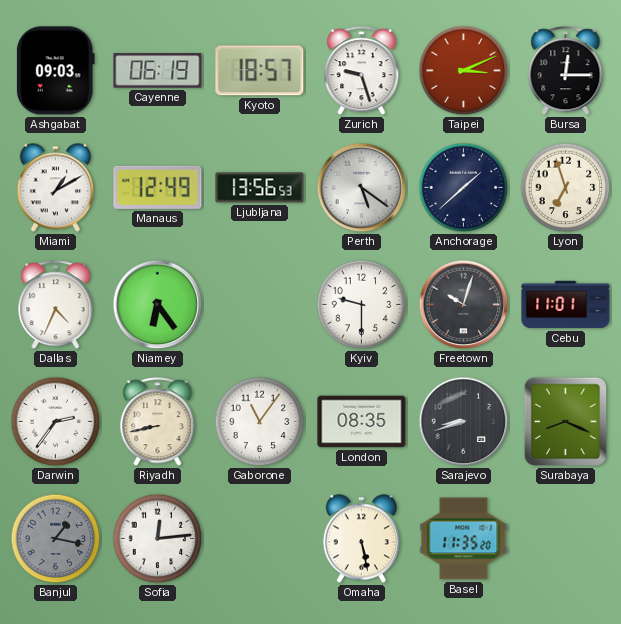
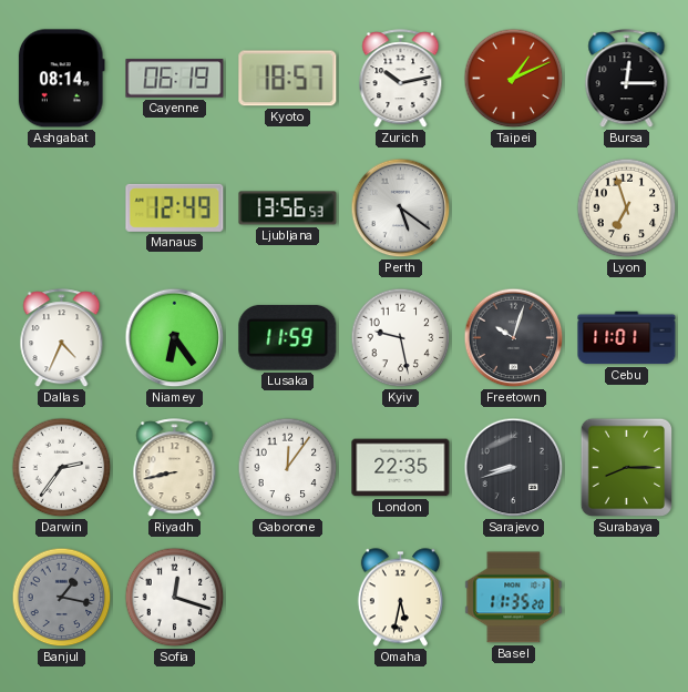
Ashgabat: 09:03 -> 08:14
Zurich: 9:27 -> 10:13
Taipei: 3:11 -> 1:11
Miami: 1:10 -> none
Anchorage: 1:38 -> none
Lusaka: none -> 11:59
Kyiv: 9:30 -> 9:28
Gaborone: 11:06 -> 12:06
London: 08:35 -> 22:35
Surabaya: 8:19 -> 8:15
Sofia: 12:14 -> 12:18
Omaha: 5:28 -> 5:32
